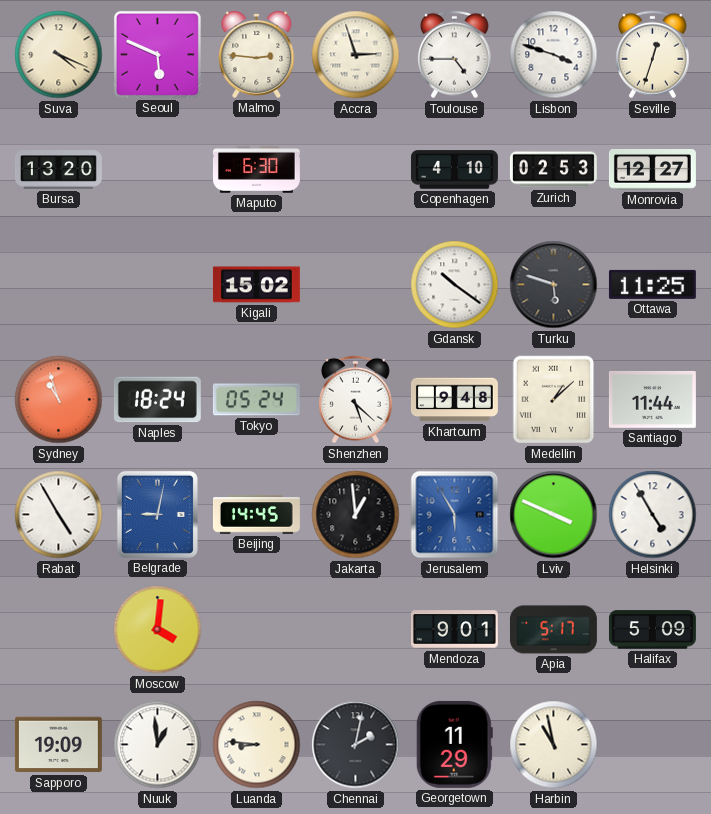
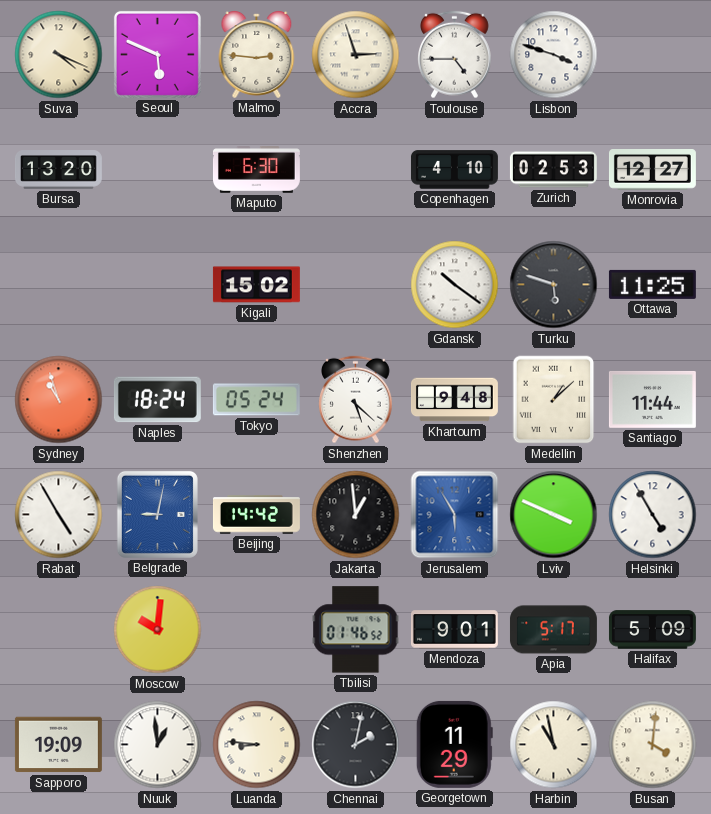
Seville: 12:33 -> none
Beijing: 14:45 -> 14:42
Moscow: 4:01 -> 10:01
Tbilisi: none -> 01:46
Busan: none -> 4:01
